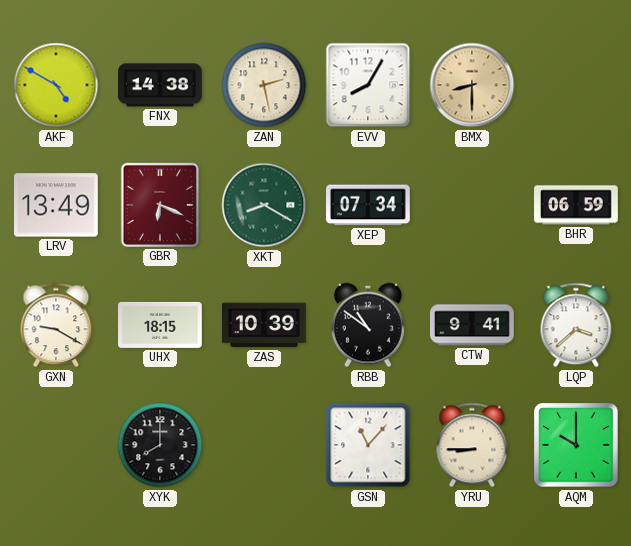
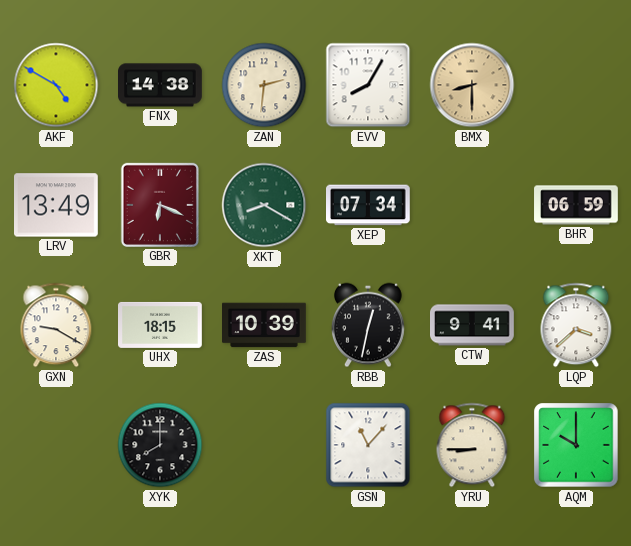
ZAN: 2:28 -> 2:31
RBB: 10:51 -> 12:32
